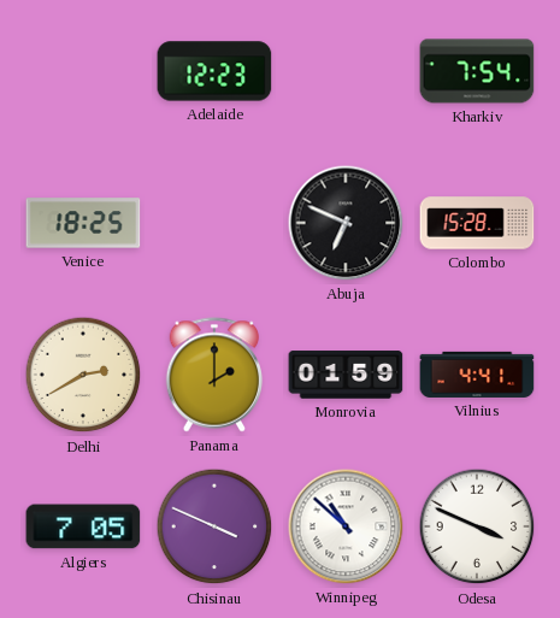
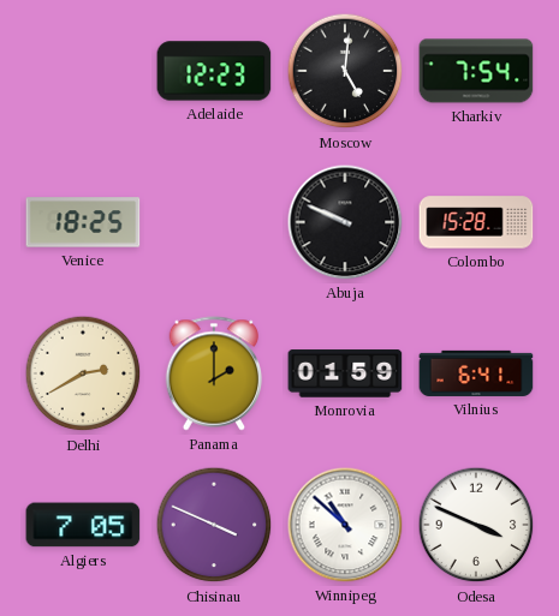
Moscow: none -> 5:01
Abuja: 6:49 -> 9:49
Vilnius: 4:41 -> 6:41
